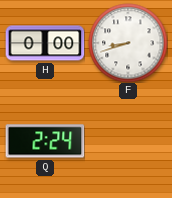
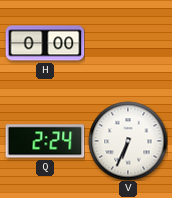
F: 8:42 -> none
V: none -> 6:34
